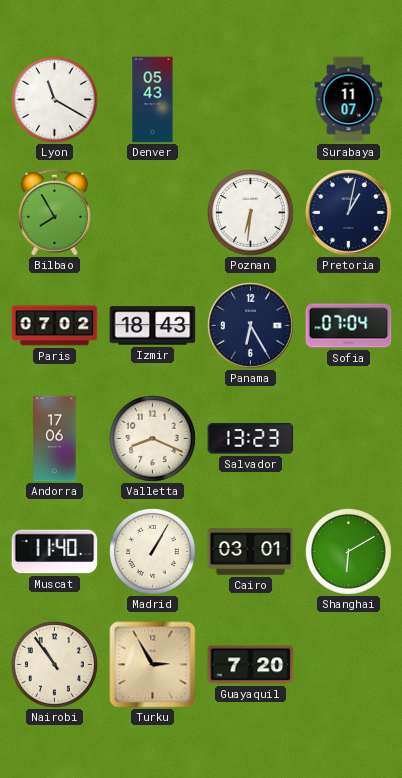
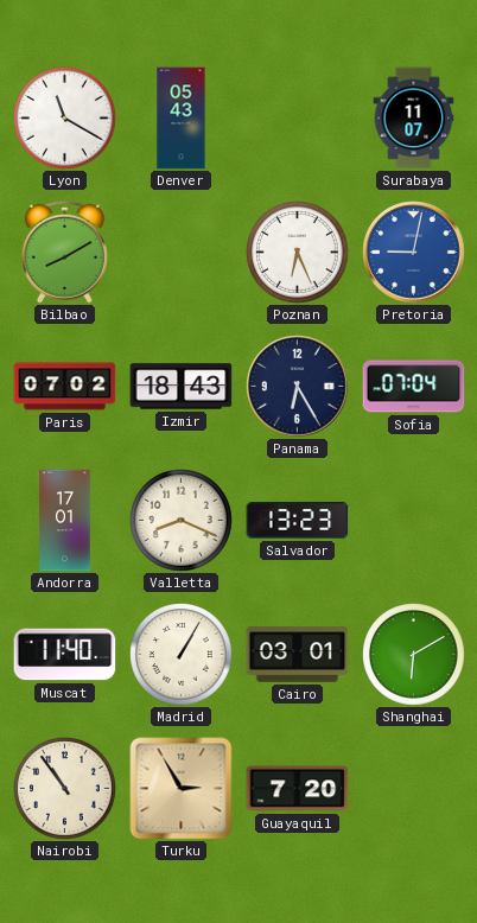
Bilbao: 7:55 -> 8:10
Poznan: 6:31 -> 6:26
Pretoria: 1:02 -> 9:02
Pretoria dial: navy -> blue
Andorra: 17:06 -> 17:01
